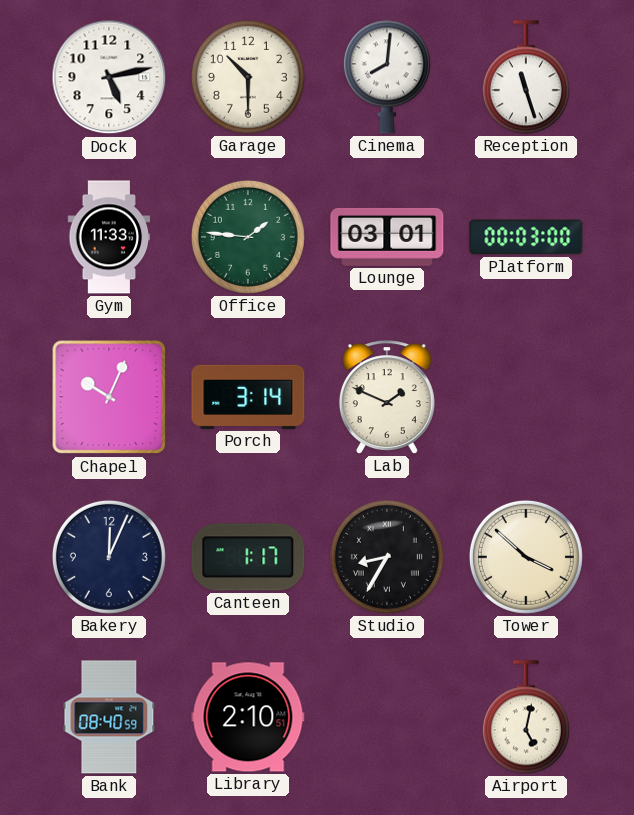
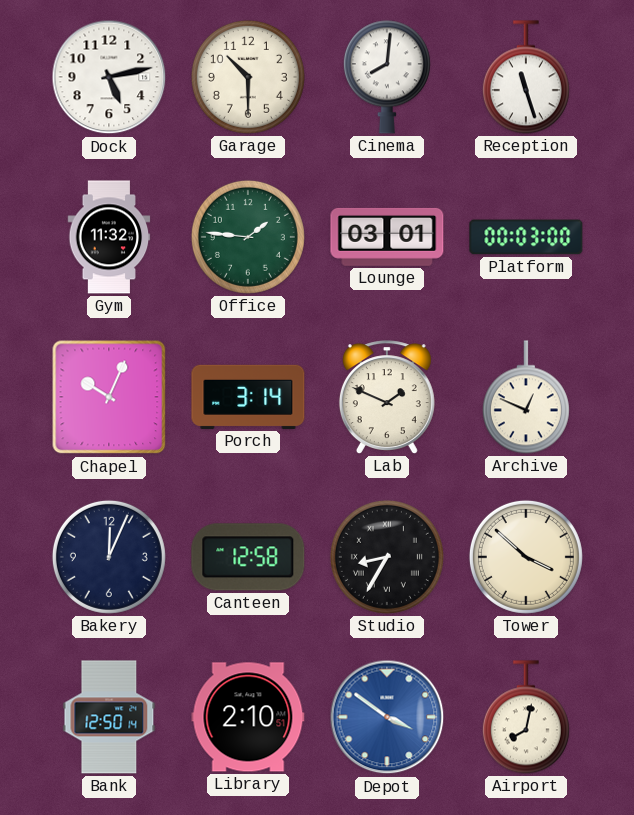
Gym: 11:33 -> 11:32
Archive: none -> 12:49
Canteen: 1:17 -> 12:58
Bank: 08:40 -> 12:50
Depot: none -> 3:51
Airport: 5:02 -> 8:02
